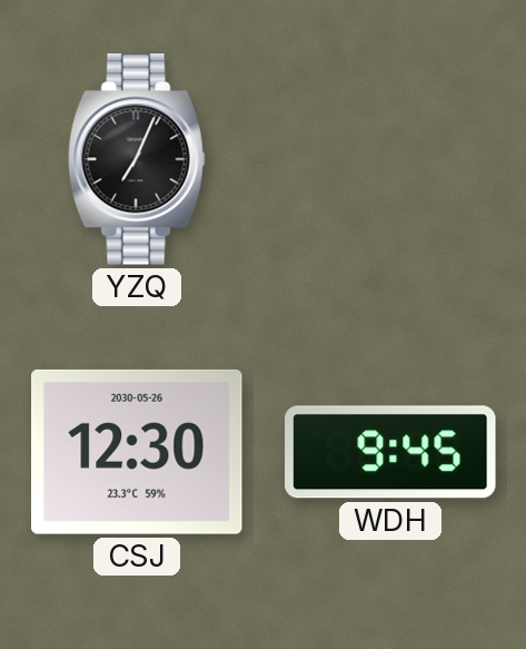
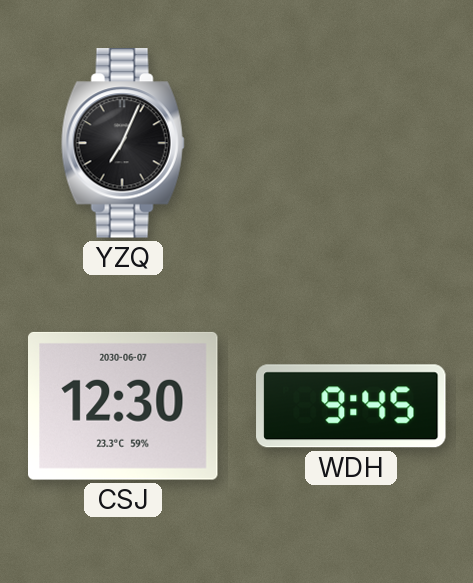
CSJ date: 2030-05-26 -> 2030-06-07
